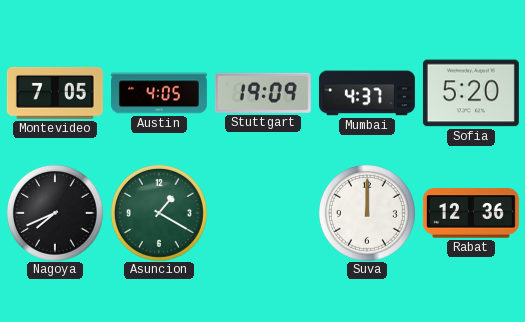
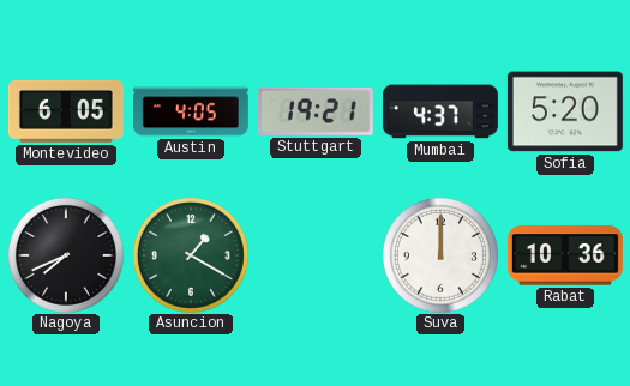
Montevideo: 7:05 -> 6:05
Stuttgart: 19:09 -> 19:21
Rabat: 12:36 -> 10:36
